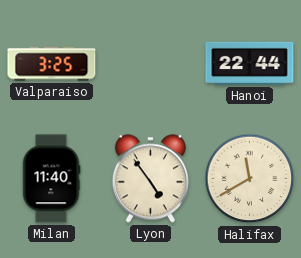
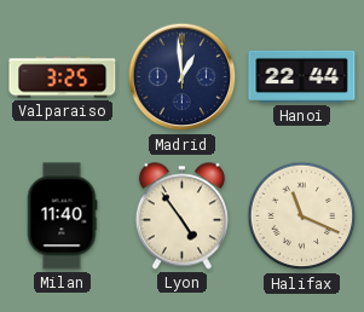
Madrid: none -> 12:59
Halifax: 11:40 -> 11:19
